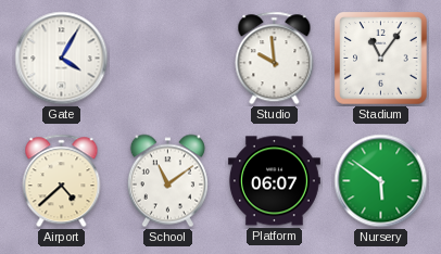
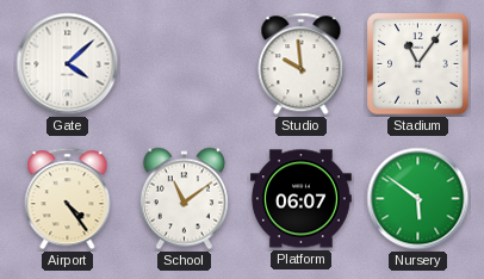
Gate: 4:05 -> 4:08
Airport: 4:38 -> 4:24
